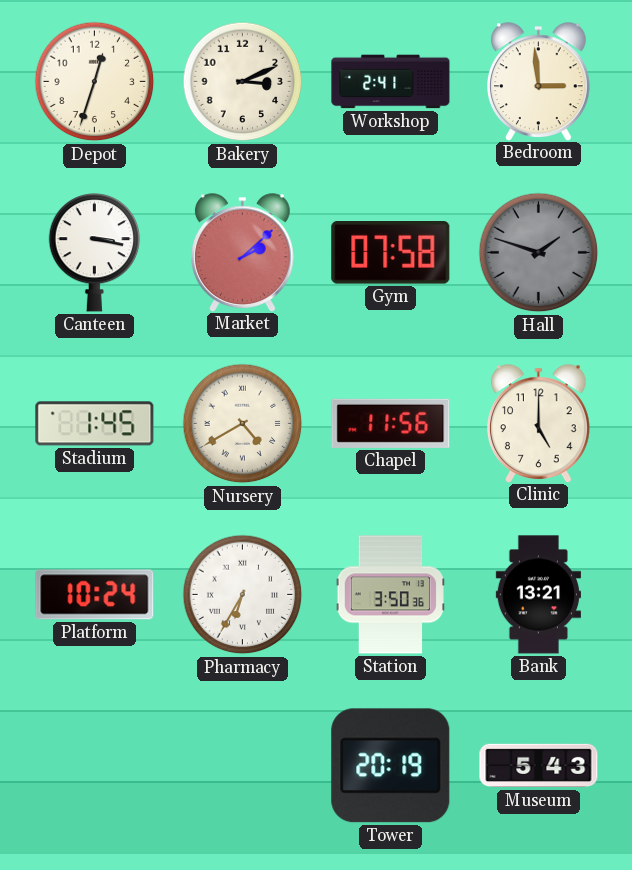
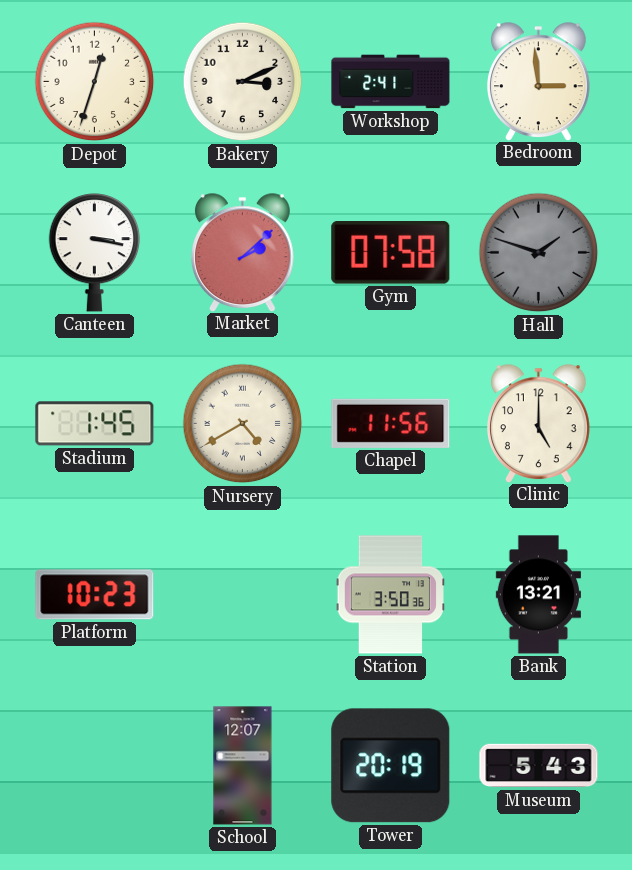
Platform: 10:24 -> 10:23
Pharmacy: 6:35 -> none
School: none -> 12:07
